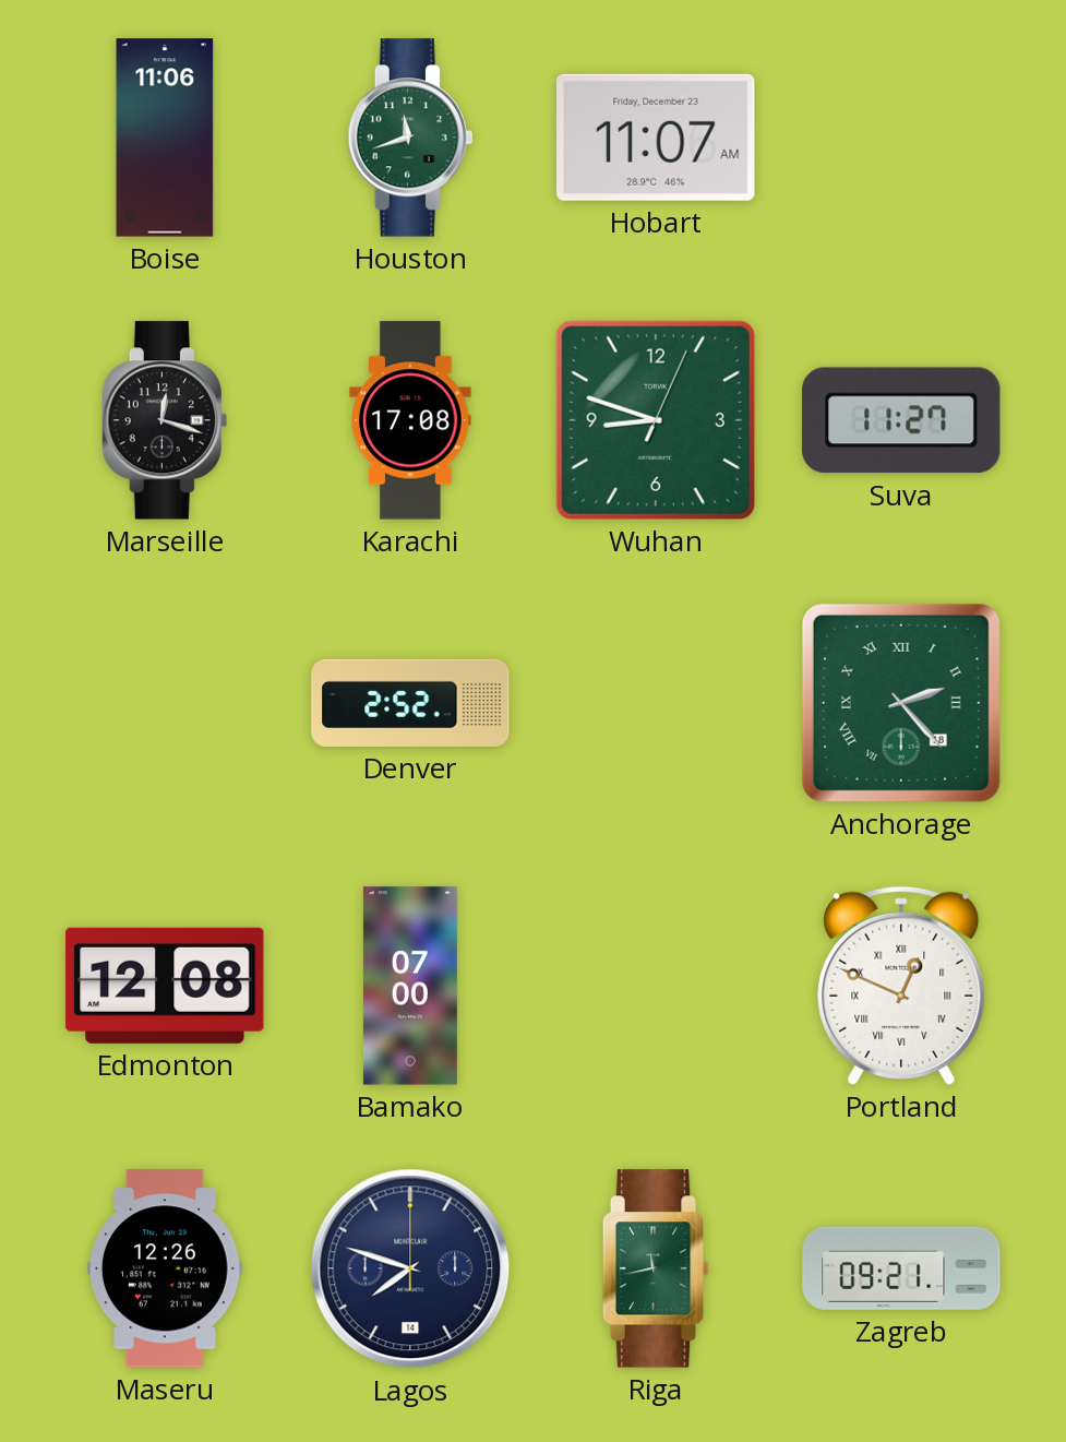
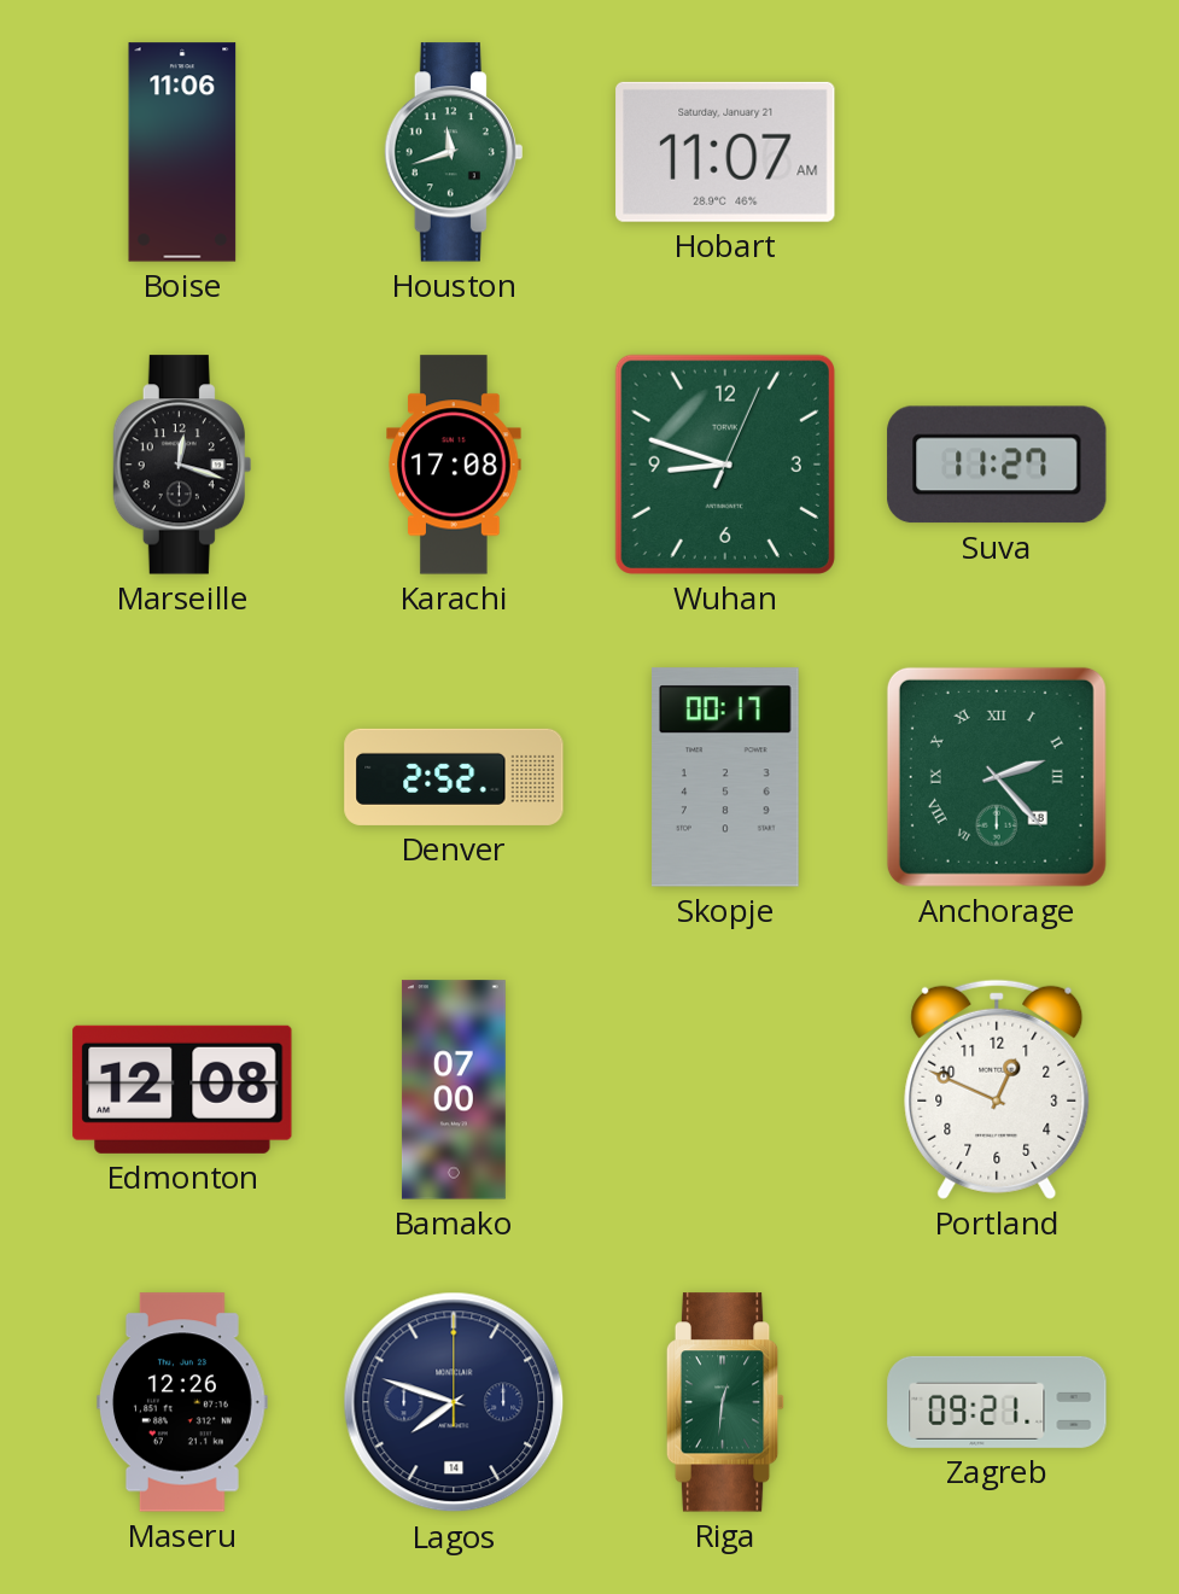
Hobart date: Friday, December 23 -> Saturday, January 21
Skopje: none -> 00:17
Portland numerals: Roman -> Arabic
Riga: 11:43 -> 12:31
